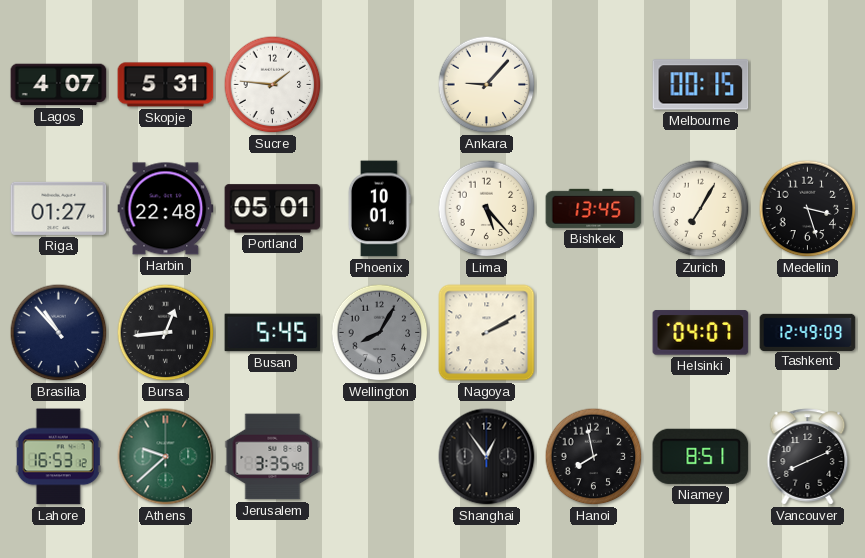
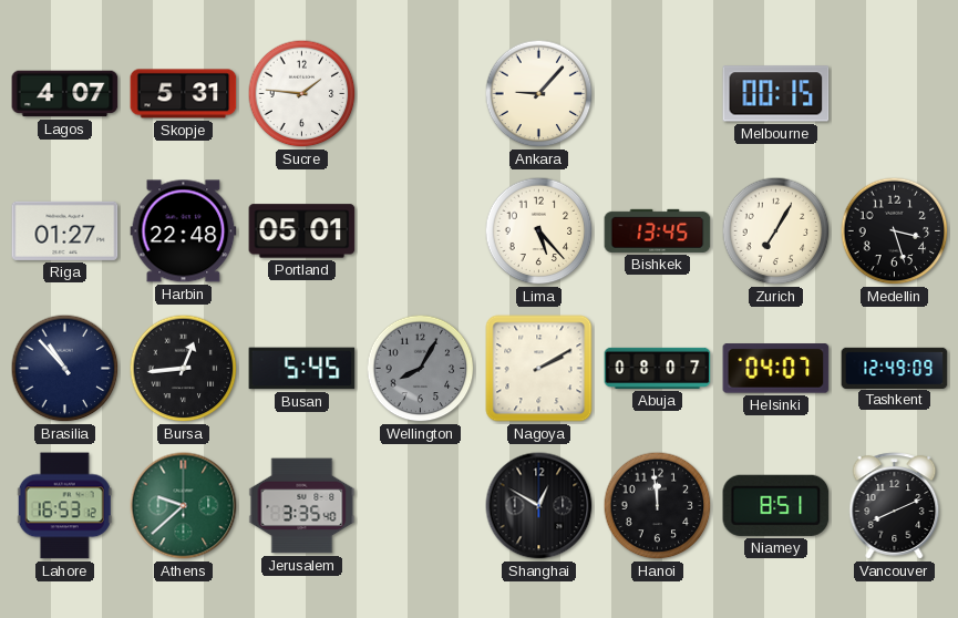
Phoenix: 10:01 -> none
Abuja: none -> 08:07
Shanghai: 12:54 -> 12:50
Hanoi: 7:58 -> 11:59
